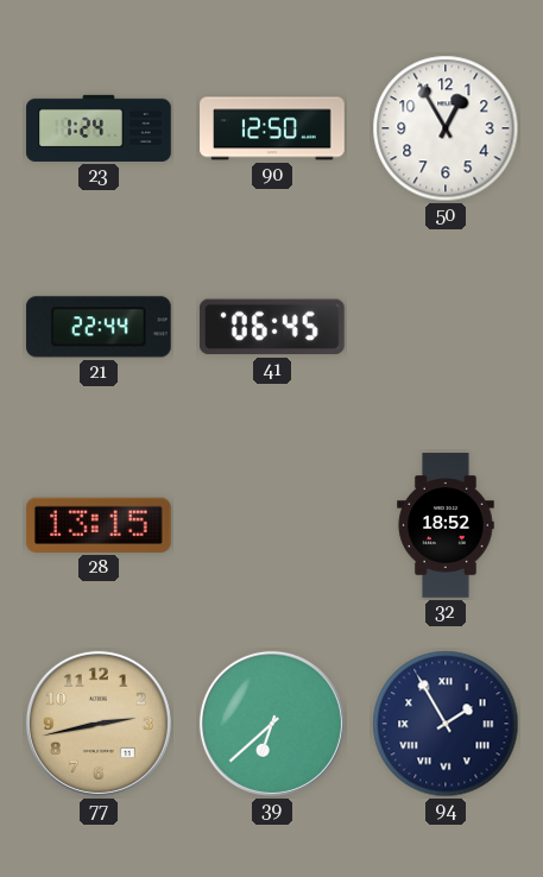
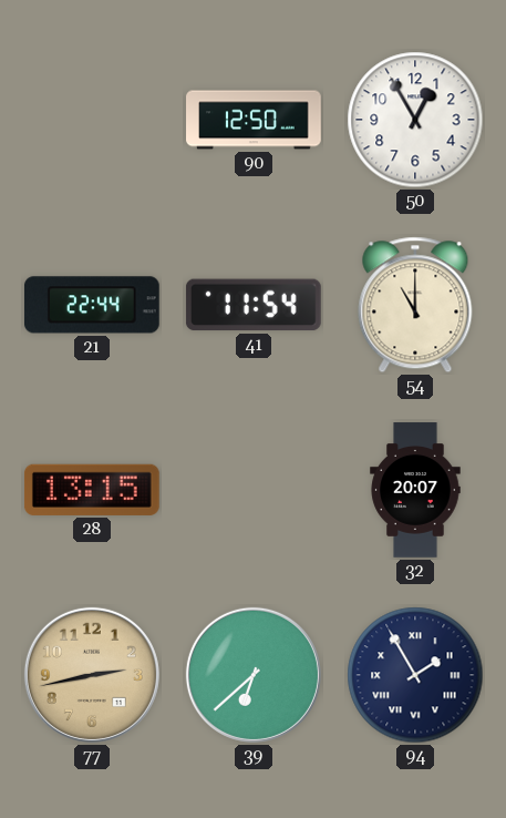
23: 1:24 -> none
41: 06:45 -> 11:54
54: none -> 11:00
32: 18:52 -> 20:07
